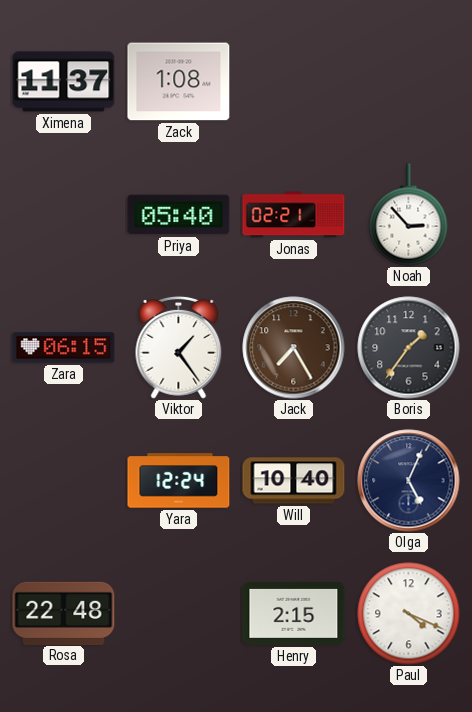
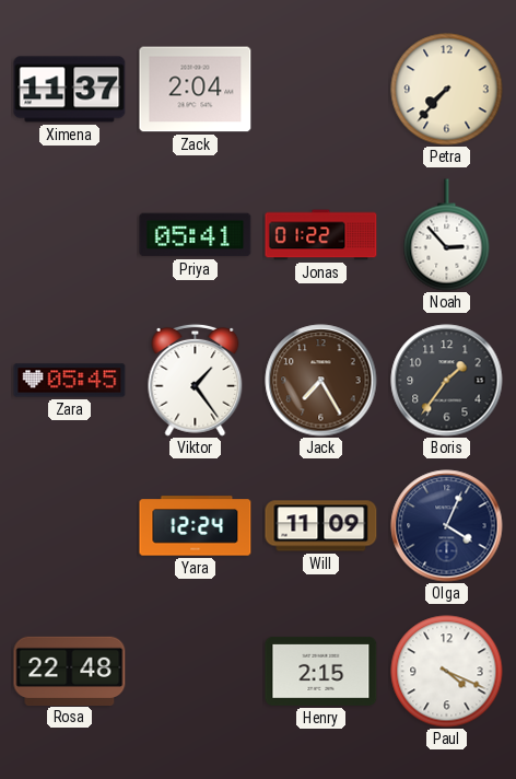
Zack: 1:08 -> 2:04
Petra: none -> 7:37
Priya: 05:40 -> 05:41
Jonas: 02:21 -> 01:22
Zara: 06:15 -> 05:45
Will: 10:40 -> 11:09
Olga: 5:04 -> 4:04
